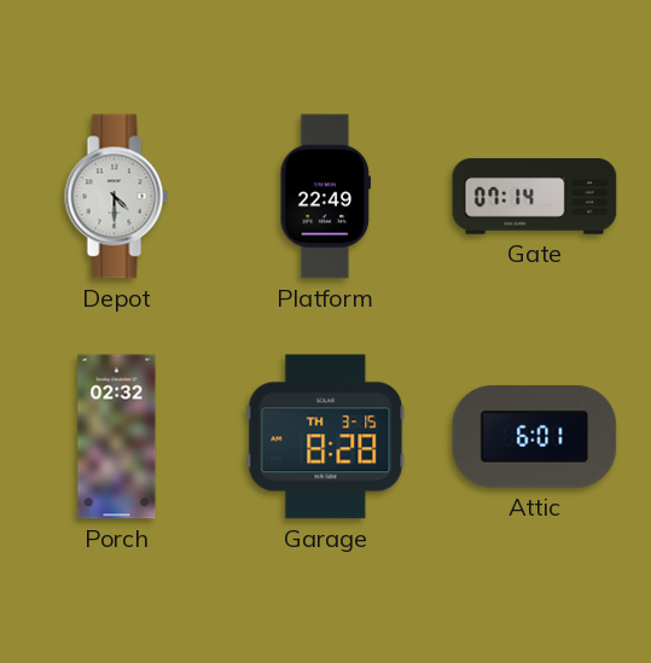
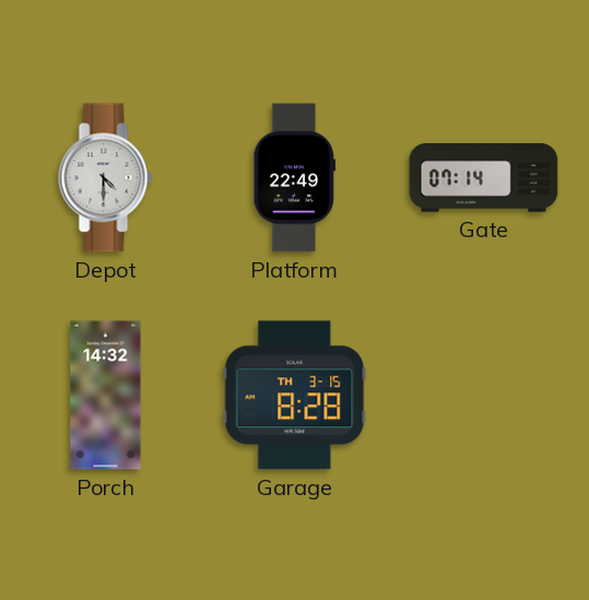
Porch: 02:32 -> 14:32
Attic: 6:01 -> none
